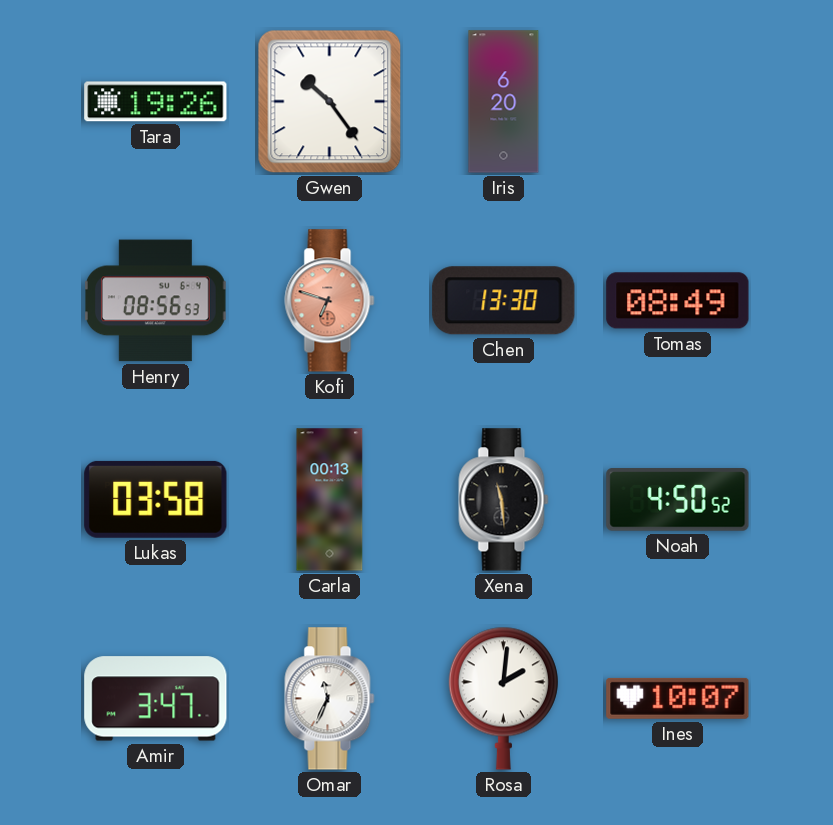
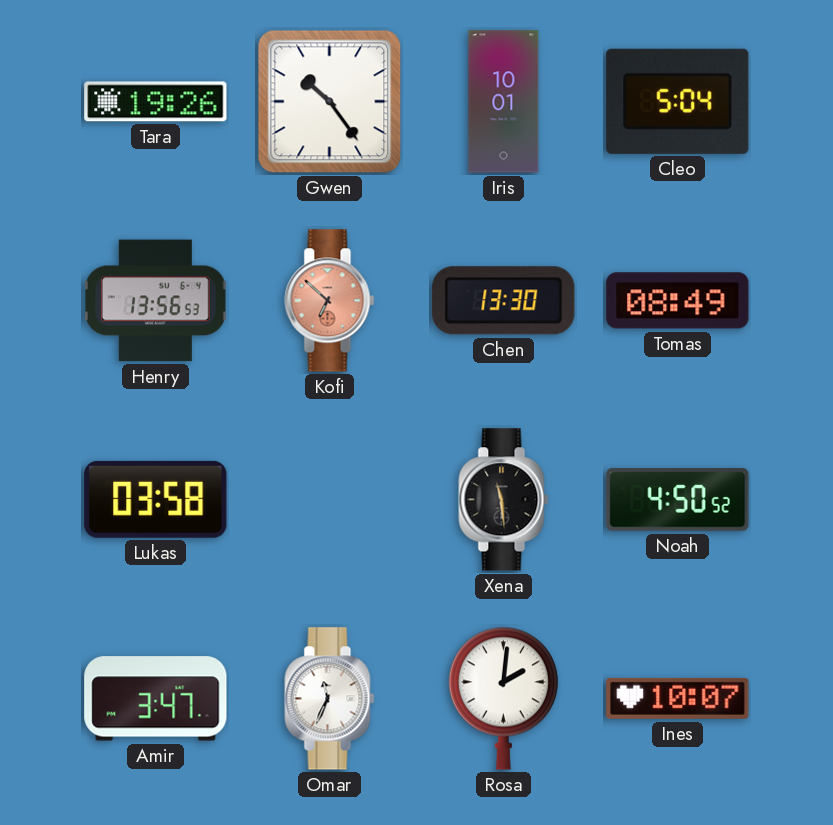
Iris: 6:20 -> 10:01
Cleo: none -> 5:04
Henry: 08:56 -> 13:56
Kofi: 6:48 -> 6:52
Carla: 00:13 -> none
